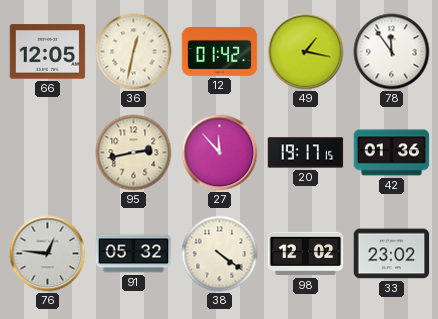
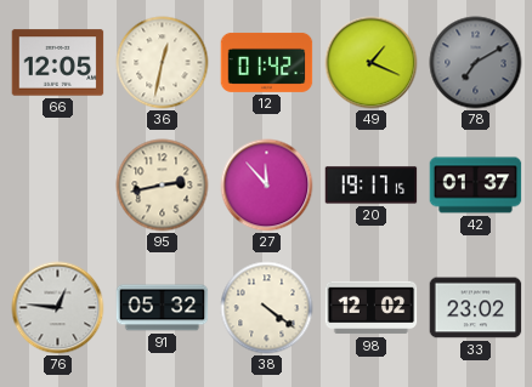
49: 1:17 -> 1:19
78: 11:54 -> 7:10
78 dial: white -> grey
42: 01:36 -> 01:37
